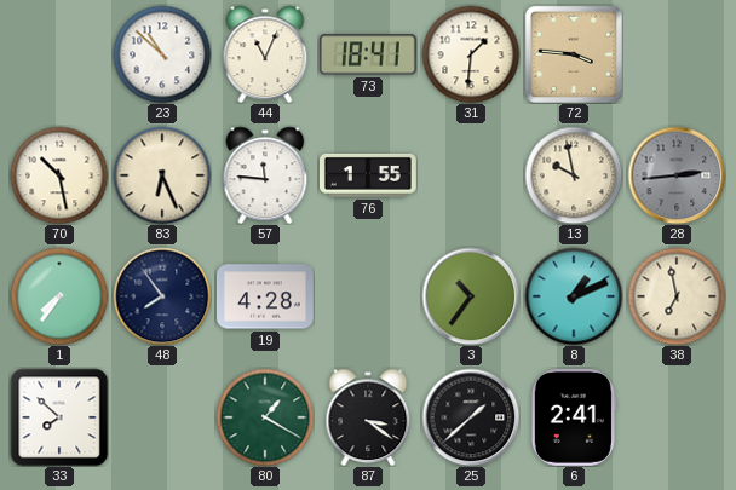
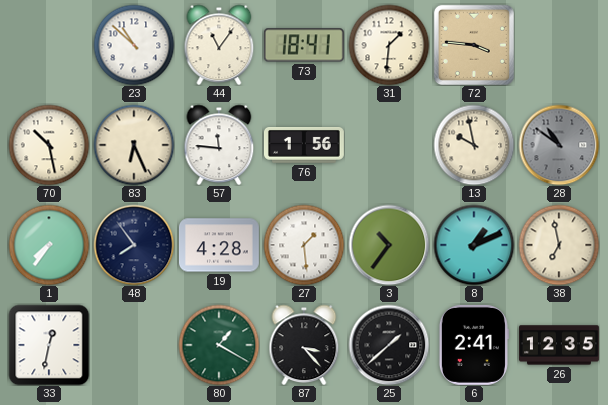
44: 11:04 -> 11:06
76: 1:55 -> 1:56
28: 2:44 -> 10:51
27: none -> 1:29
33: 7:52 -> 12:32
87: 3:21 -> 3:23
26: none -> 12:35
